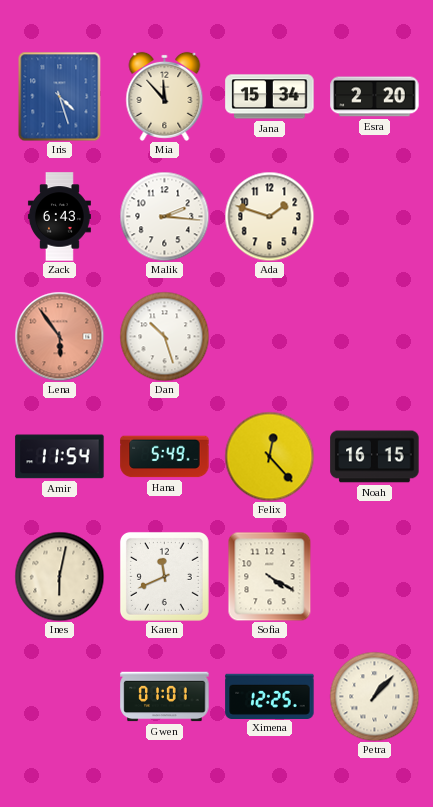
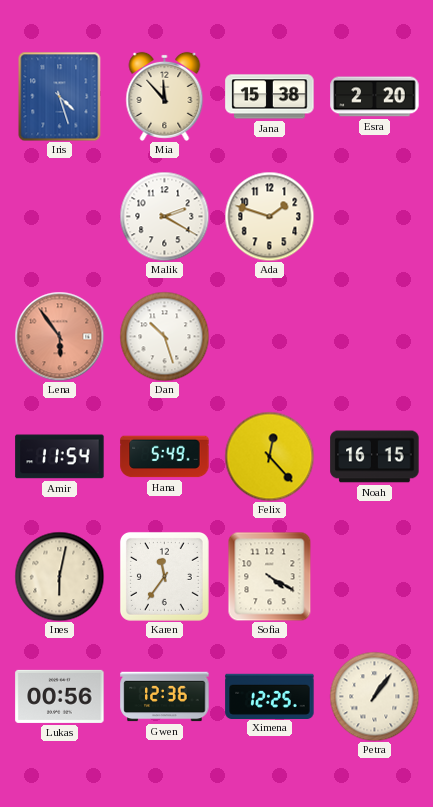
Jana: 15:34 -> 15:38
Zack: 6:43 -> none
Malik: 2:16 -> 2:20
Karen: 11:41 -> 11:36
Lukas: none -> 00:56
Gwen: 01:01 -> 12:36
Petra: 1:07 -> 1:06
